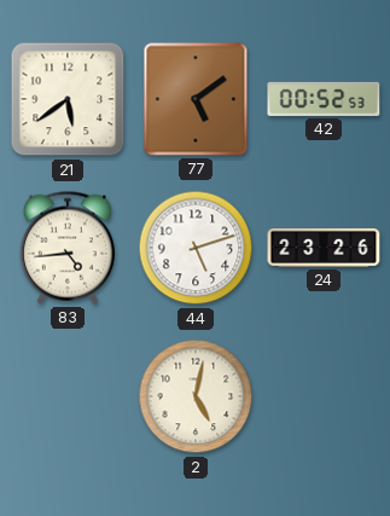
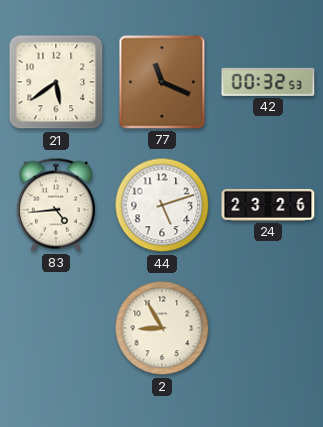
77: 5:09 -> 11:19
42: 00:52 -> 00:32
2: 5:02 -> 8:55
